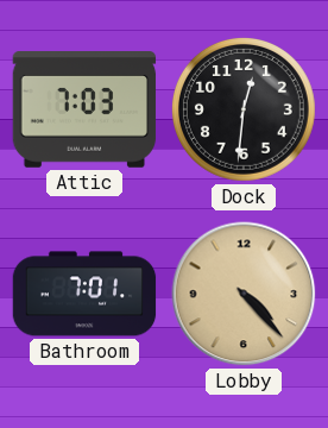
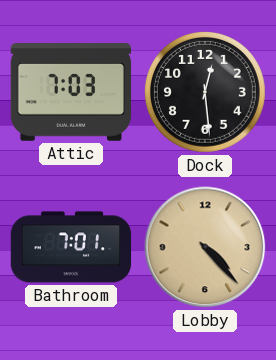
Dock: 12:31 -> 12:29
